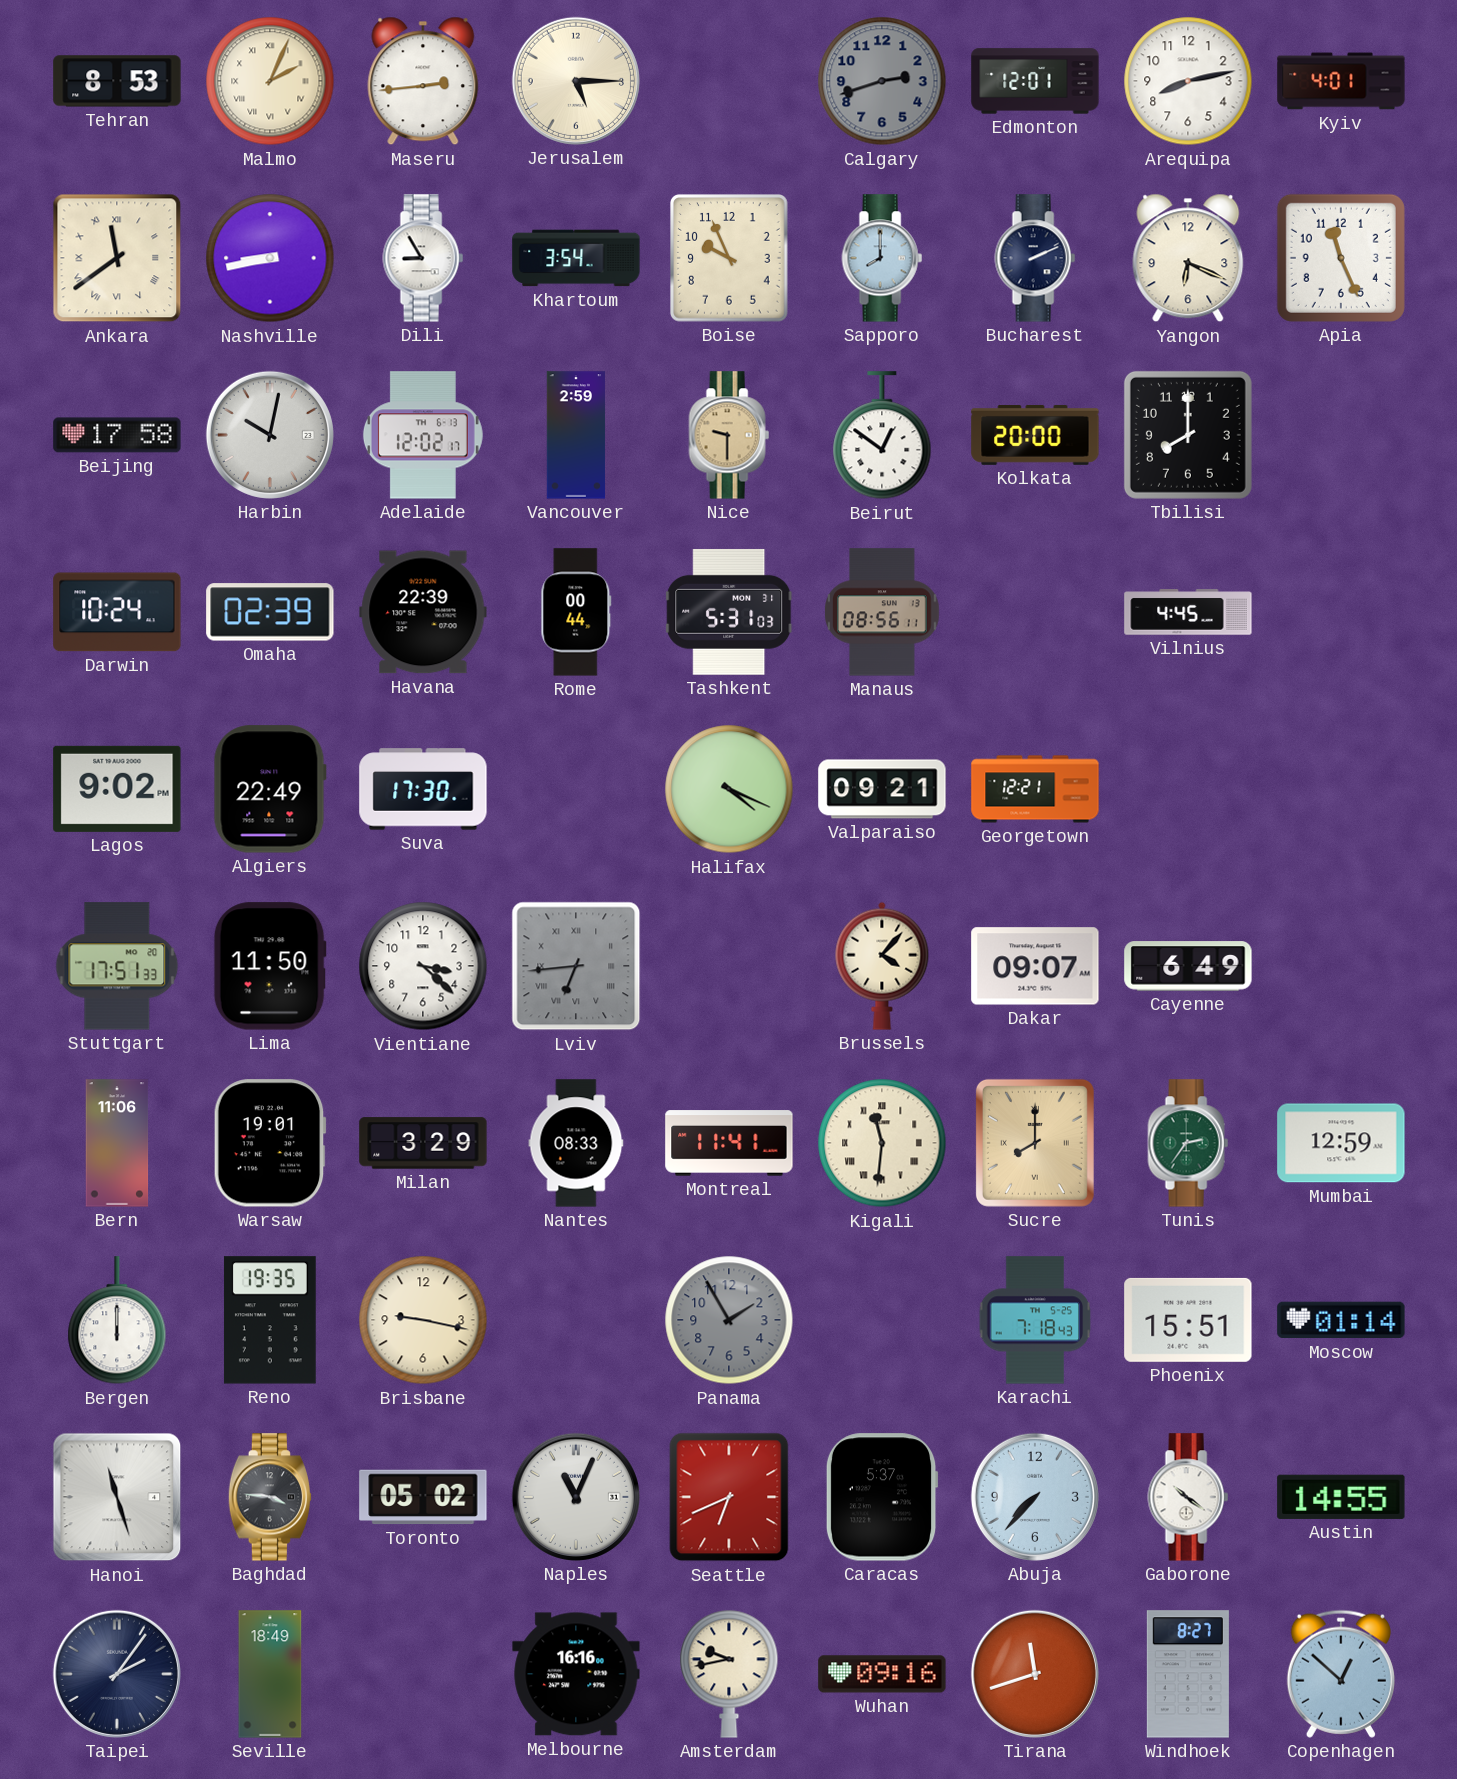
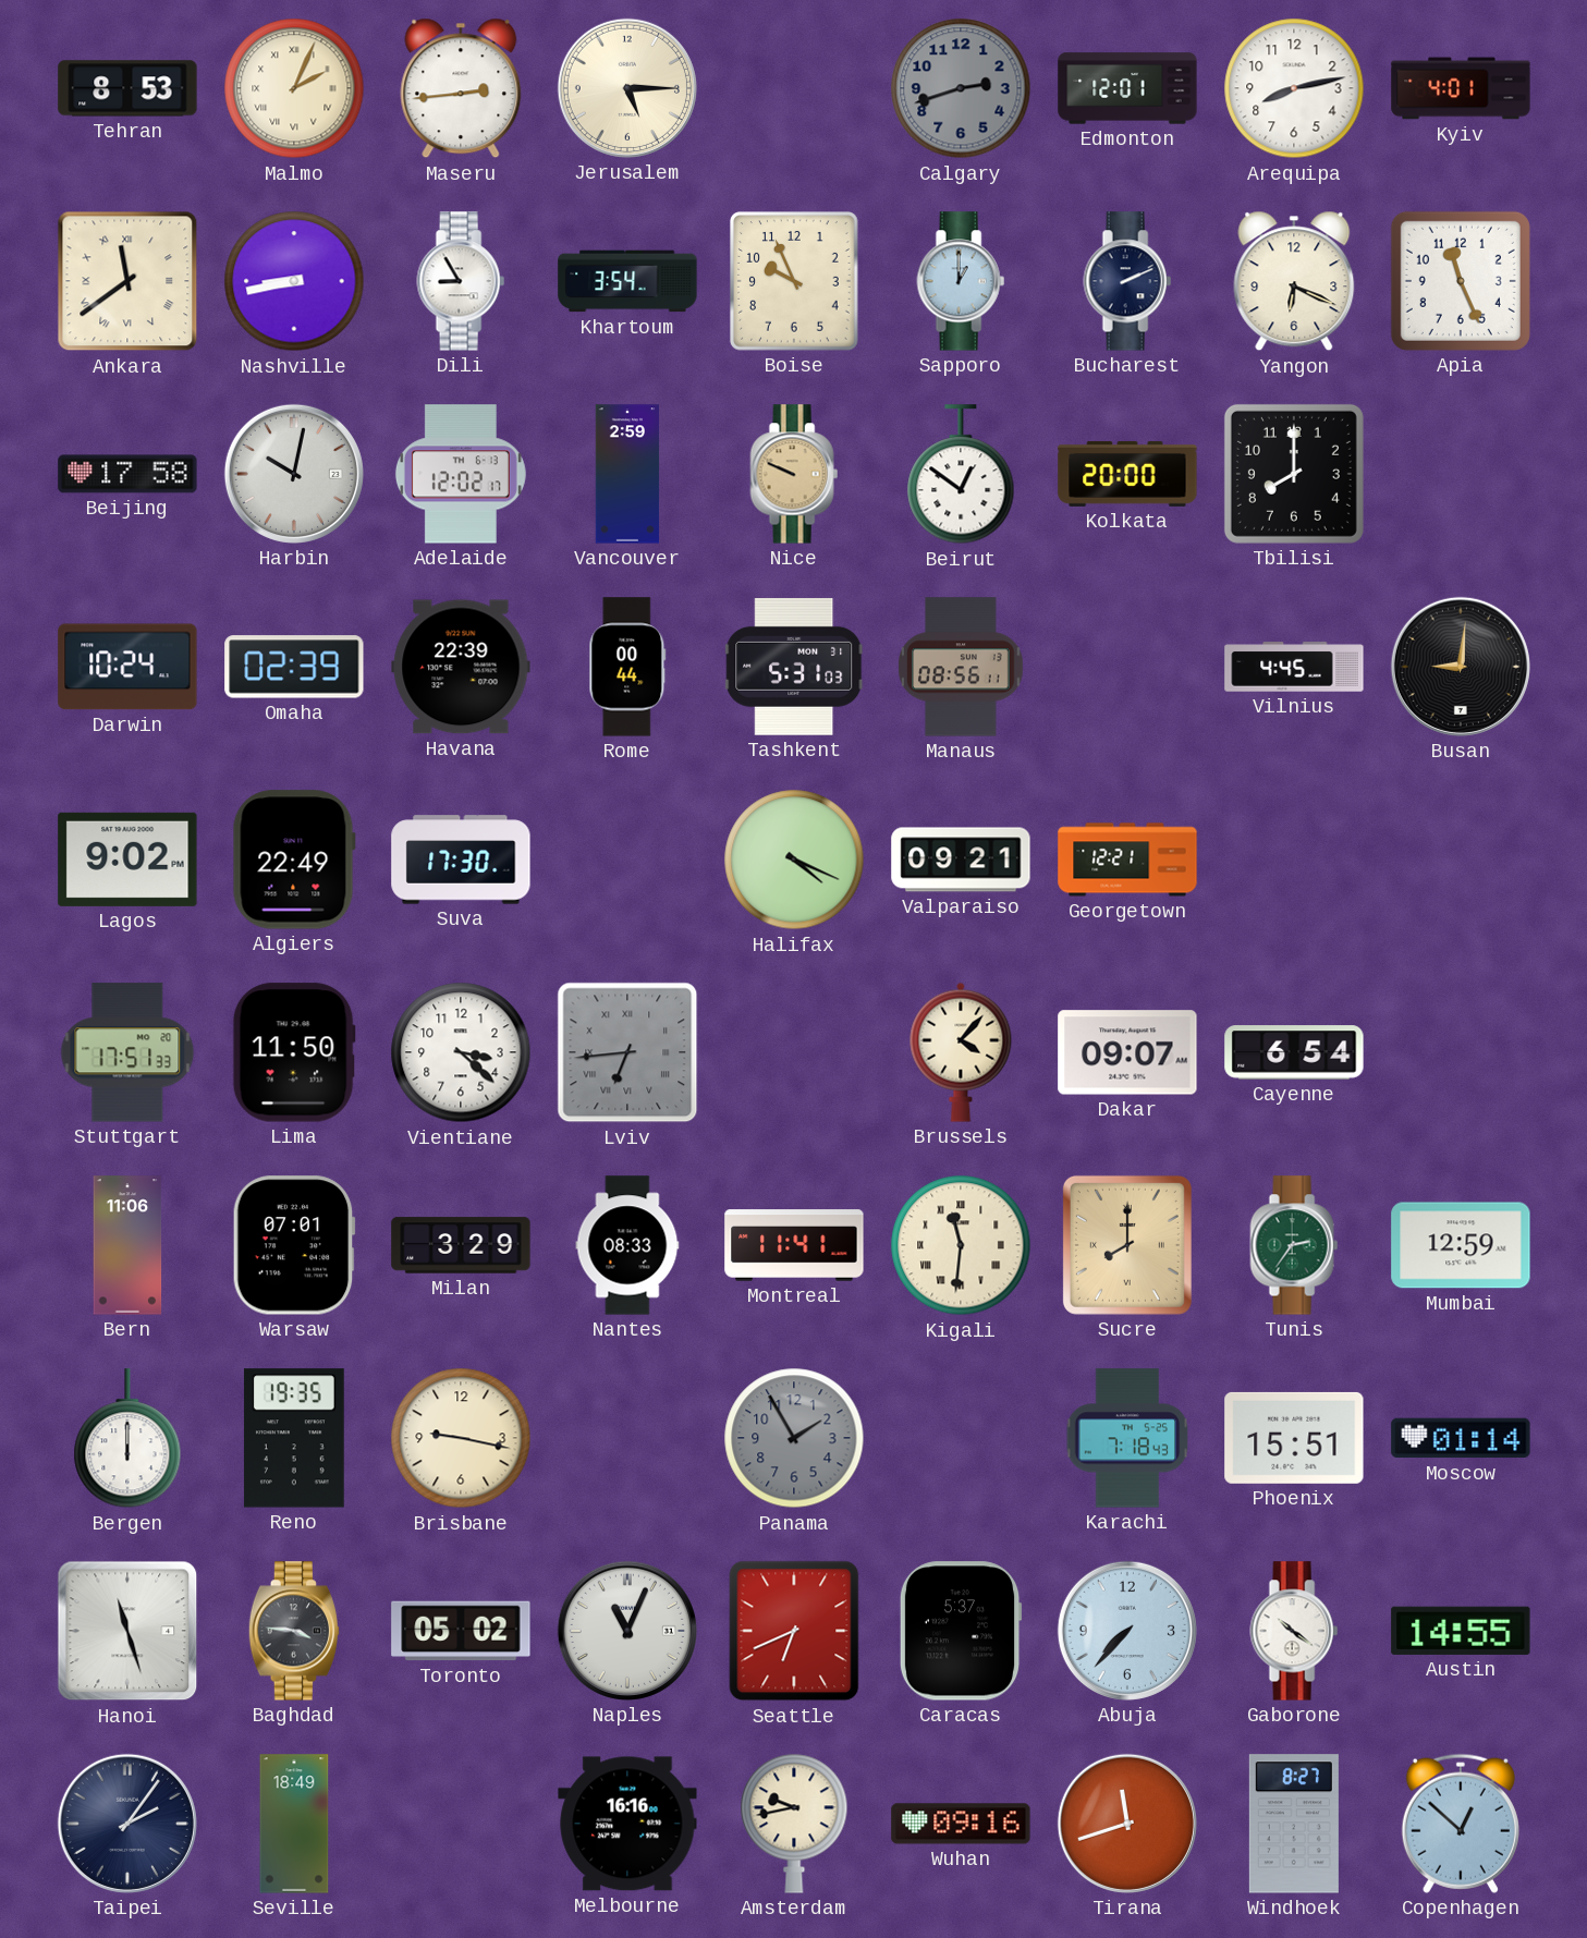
Sapporo: 8:00 -> 1:00
Nice: 9:30 -> 9:49
Busan: none -> 9:01
Cayenne: 6:49 -> 6:54
Warsaw: 19:01 -> 07:01
